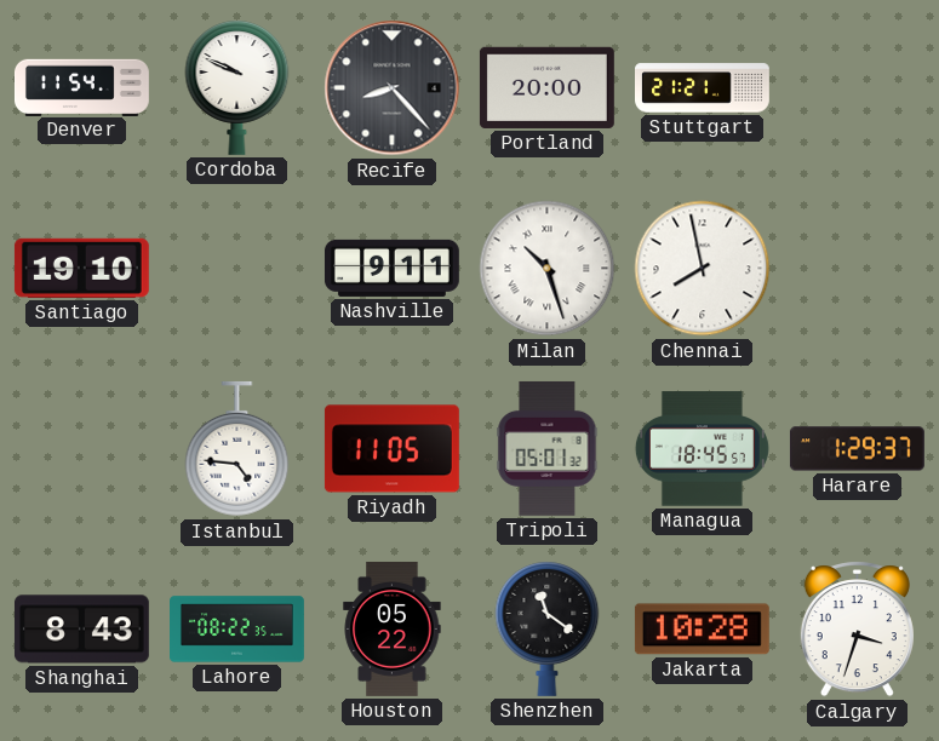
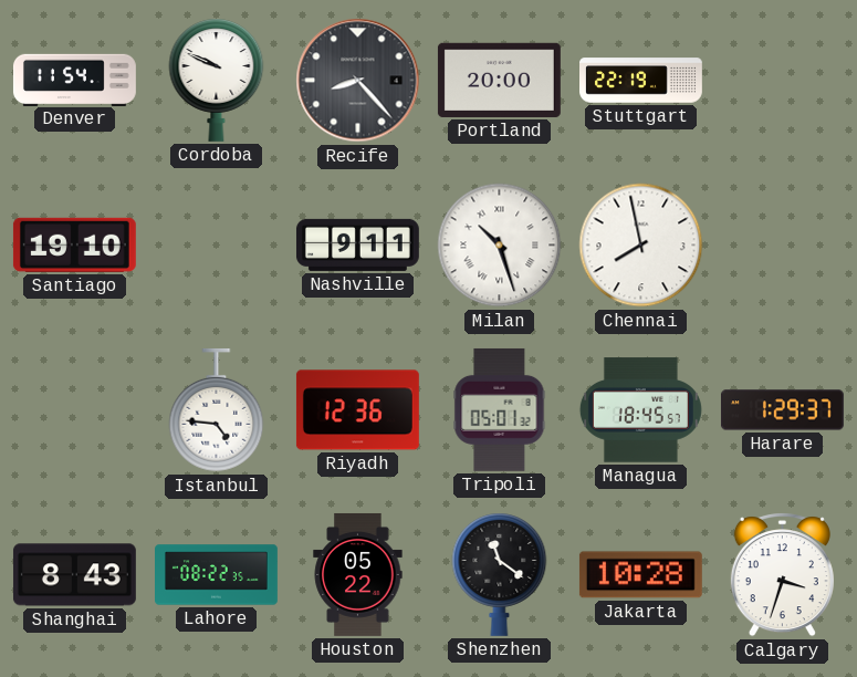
Stuttgart: 21:21 -> 22:19
Riyadh: 11:05 -> 12:36
